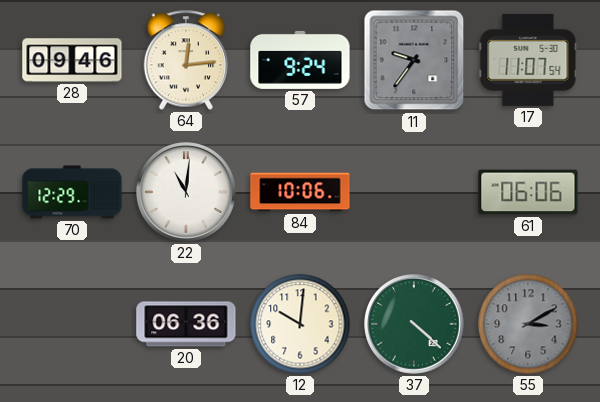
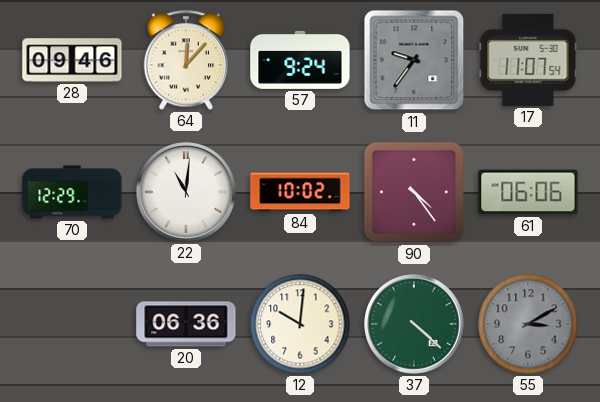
64: 12:14 -> 12:07
84: 10:06 -> 10:02
90: none -> 4:24
